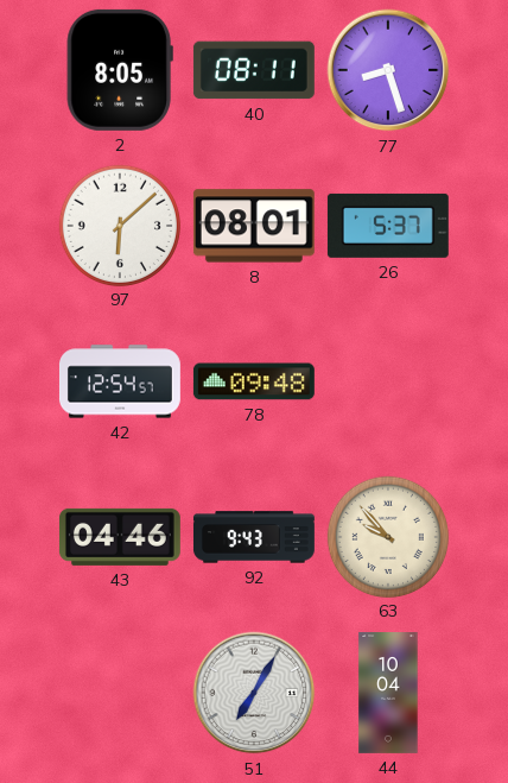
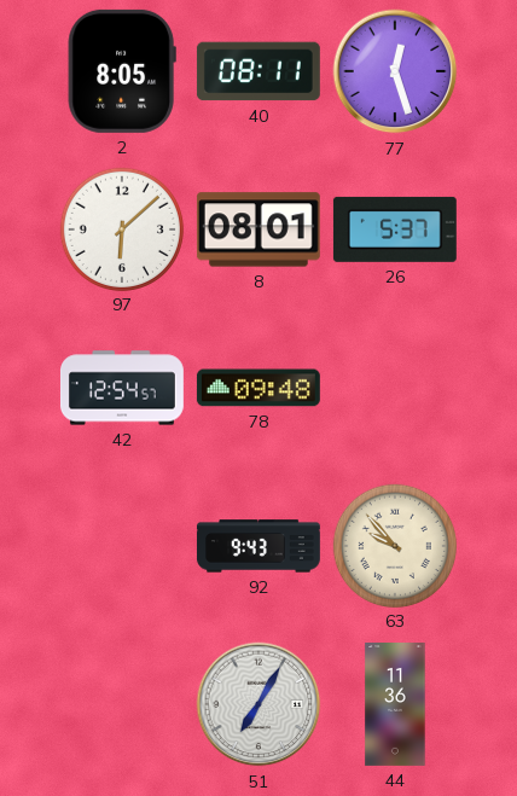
77: 8:27 -> 12:27
43: 04:46 -> none
44: 10:04 -> 11:36
